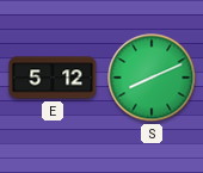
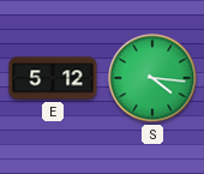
S: 8:11 -> 4:16
